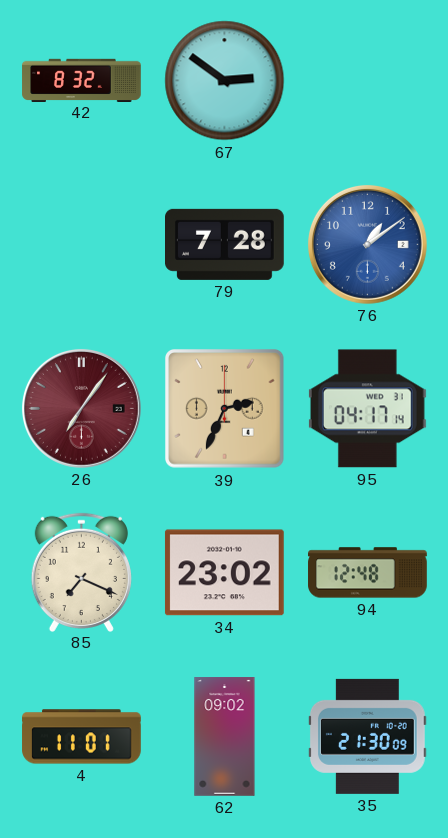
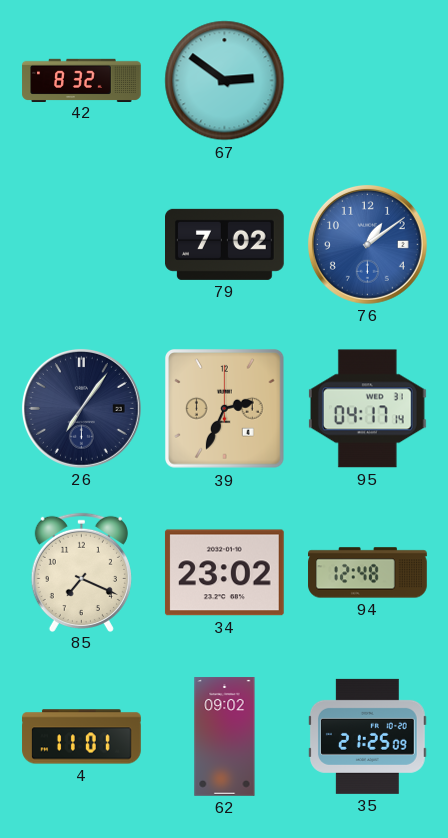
79: 7:28 -> 7:02
26 dial: burgundy -> navy
35: 21:30 -> 21:25
